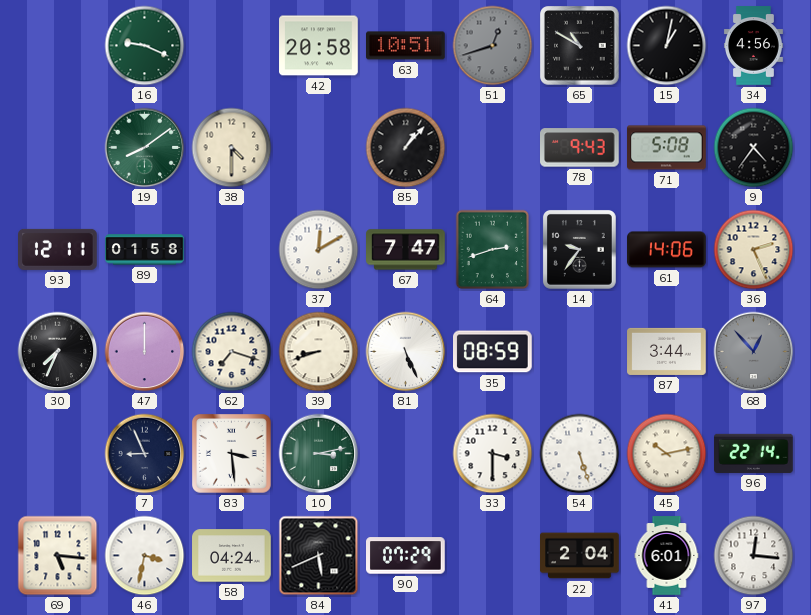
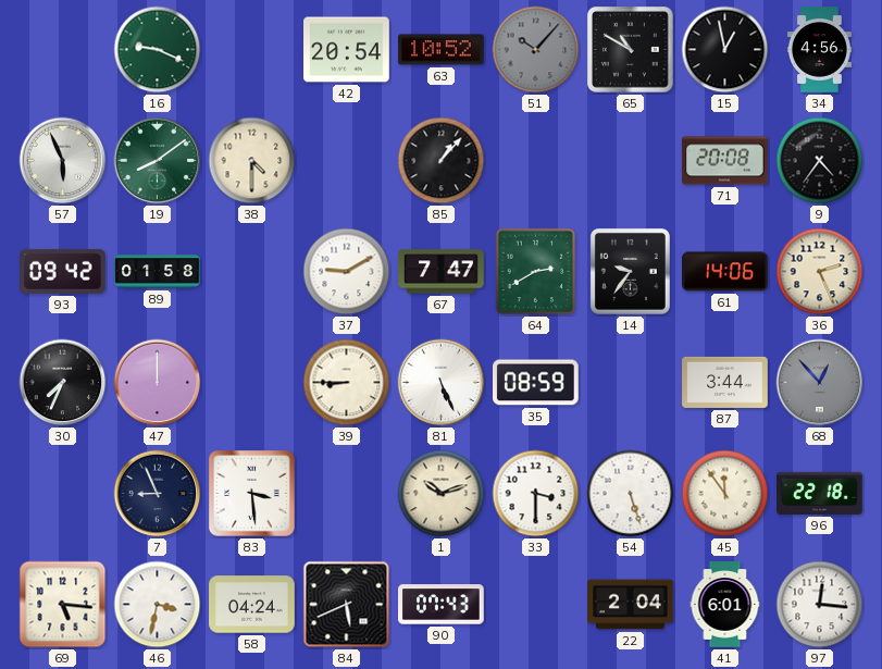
42: 20:58 -> 20:54
63: 10:51 -> 10:52
51: 12:42 -> 10:07
15: 1:02 -> 12:58
57: none -> 5:56
78: 9:43 -> none
71: 5:08 -> 20:08
93: 12:11 -> 09:42
37: 12:10 -> 9:10
64: 2:42 -> 2:40
62: 7:18 -> none
39: 8:42 -> 8:45
10: 3:13 -> none
1: none -> 10:12
45: 10:13 -> 11:54
96: 22:14 -> 22:18
90: 07:29 -> 07:43
